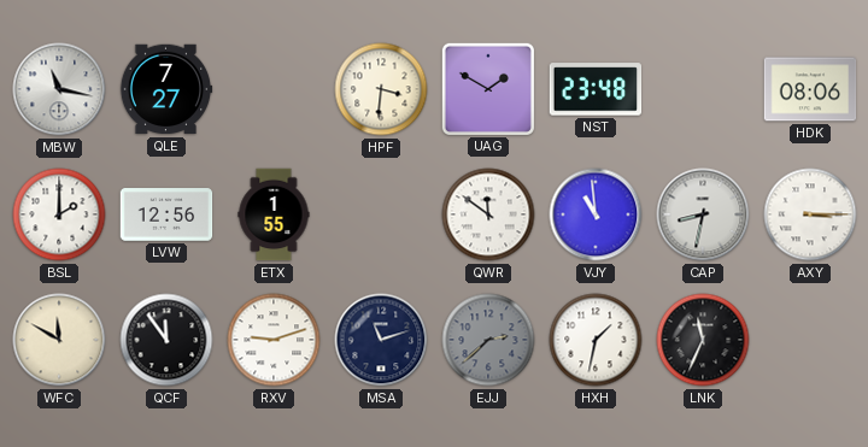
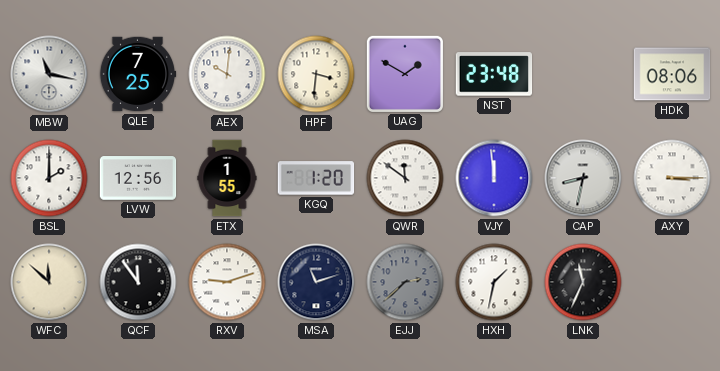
QLE: 7:27 -> 7:25
AEX: none -> 10:01
KGQ: none -> 1:20
VJY: 10:59 -> 11:59
WFC: 11:50 -> 11:52
